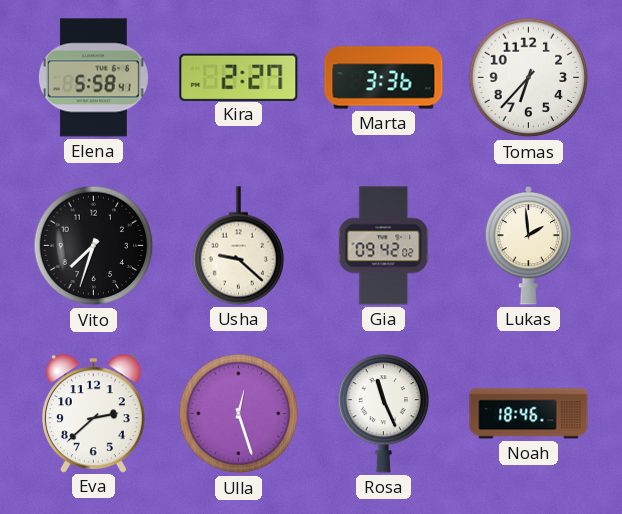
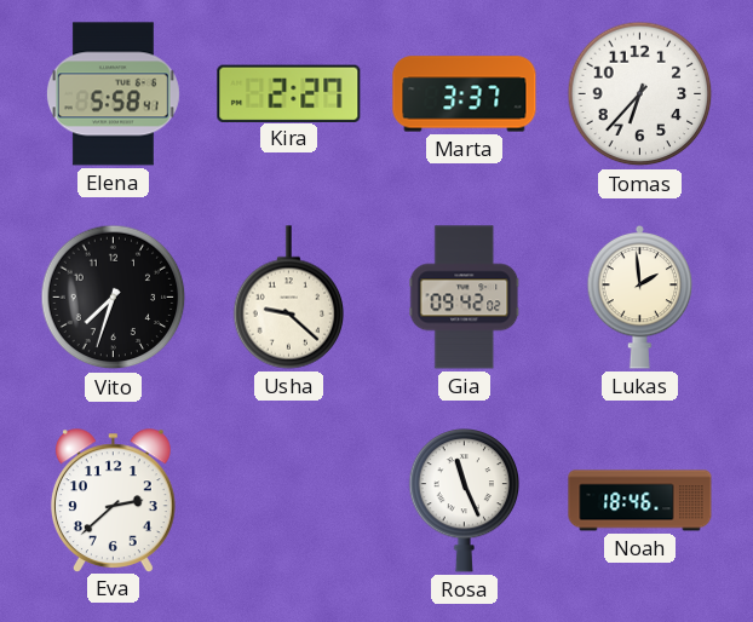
Marta: 3:36 -> 3:37
Ulla: 12:27 -> none
